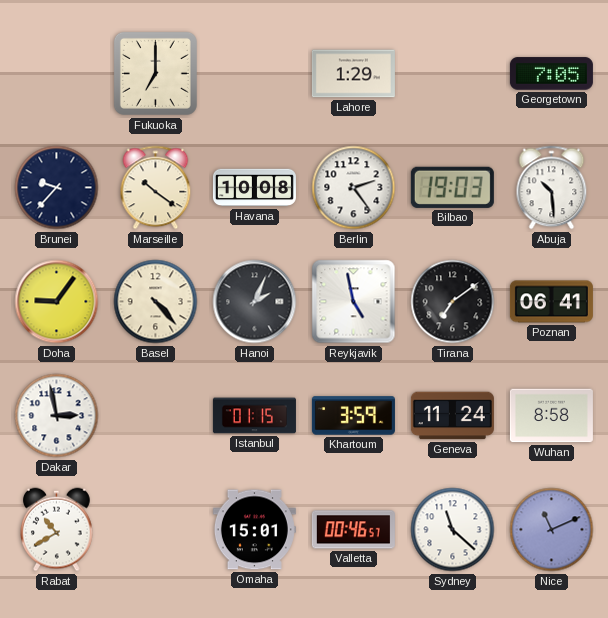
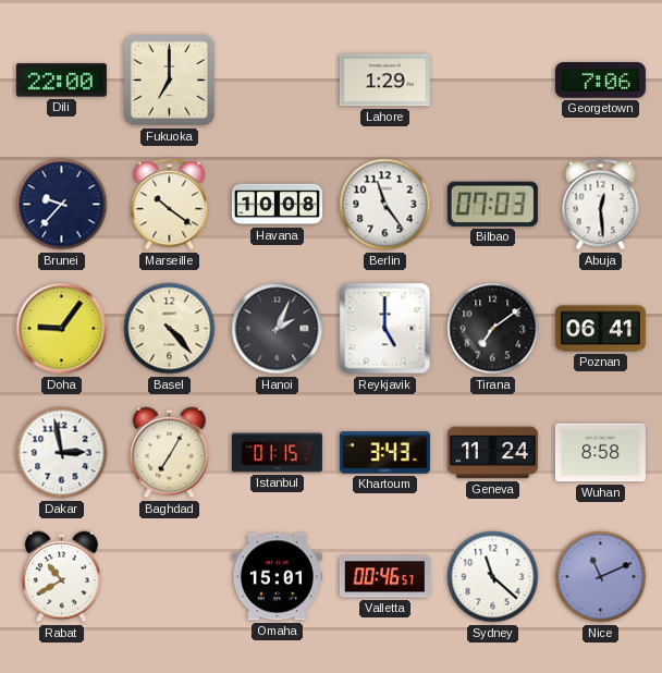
Dili: none -> 22:00
Georgetown: 7:05 -> 7:06
Berlin: 2:24 -> 11:24
Bilbao: 19:03 -> 07:03
Abuja: 10:29 -> 12:29
Reykjavik: 4:58 -> 5:00
Baghdad: none -> 7:05
Khartoum: 3:59 -> 3:43
